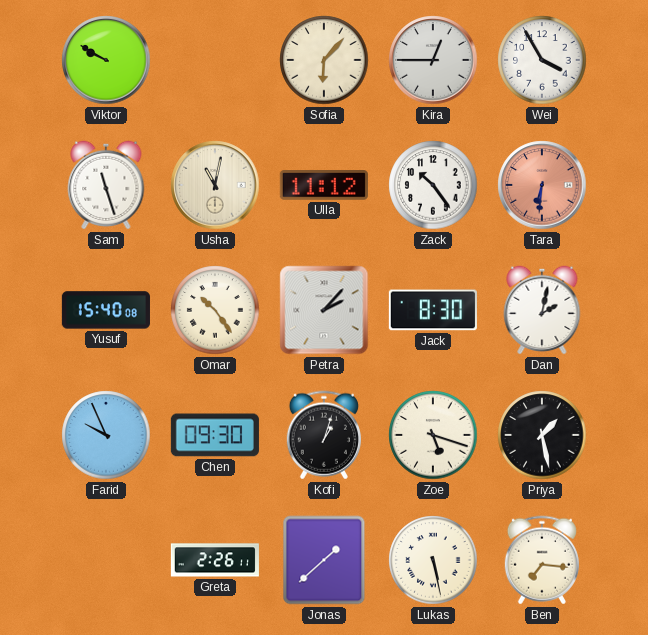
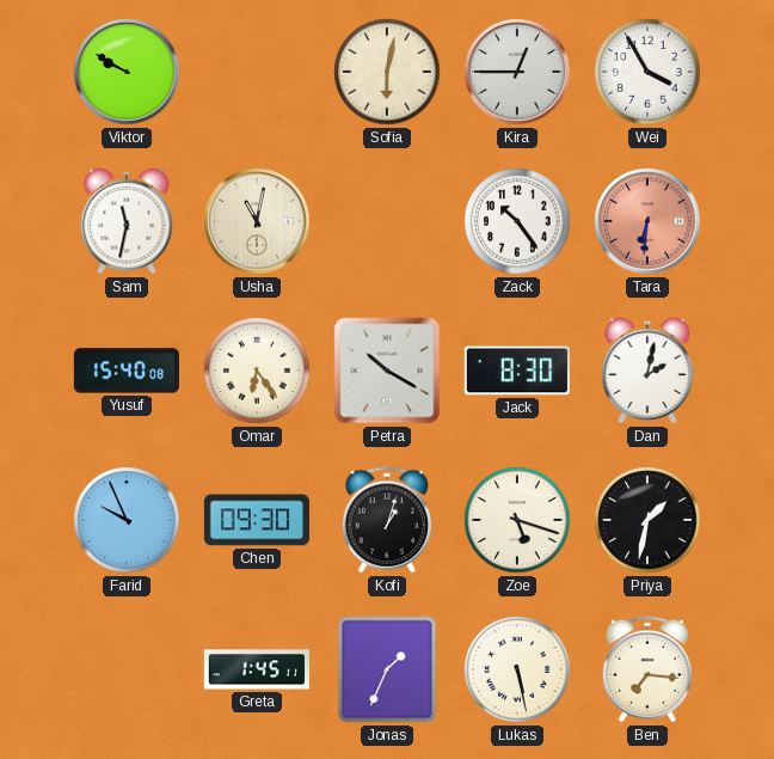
Sofia: 6:07 -> 6:02
Sam: 11:27 -> 11:32
Ulla: 11:12 -> none
Omar: 10:24 -> 6:24
Petra: 2:07 -> 10:20
Priya: 1:28 -> 1:32
Greta: 2:26 -> 1:45
Jonas: 1:38 -> 1:34
